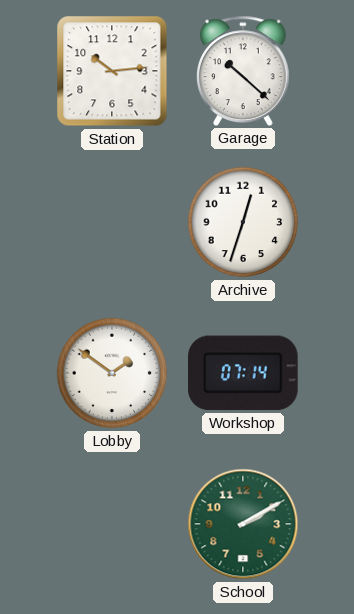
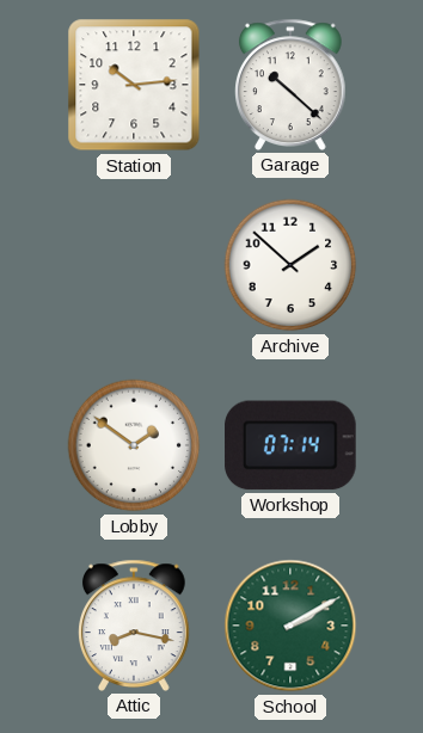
Archive: 12:33 -> 1:52
Attic: none -> 8:17
